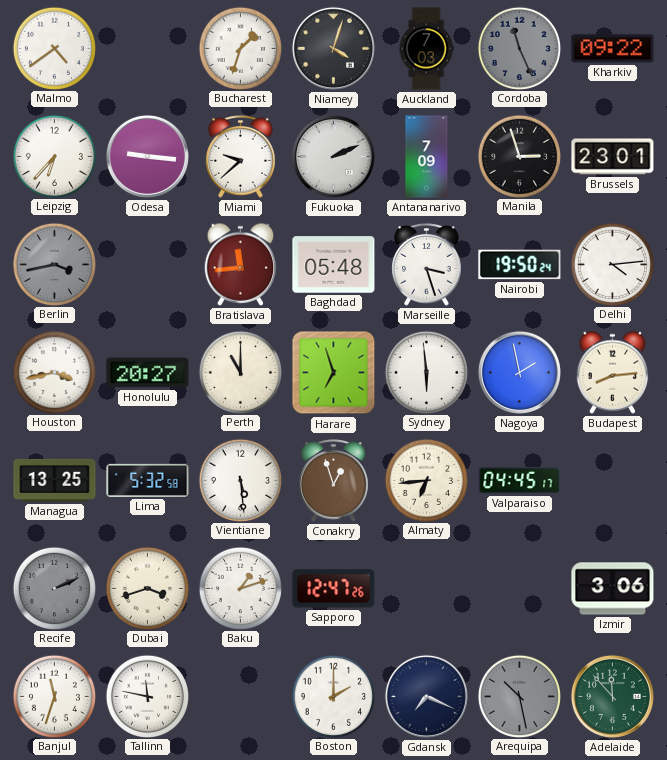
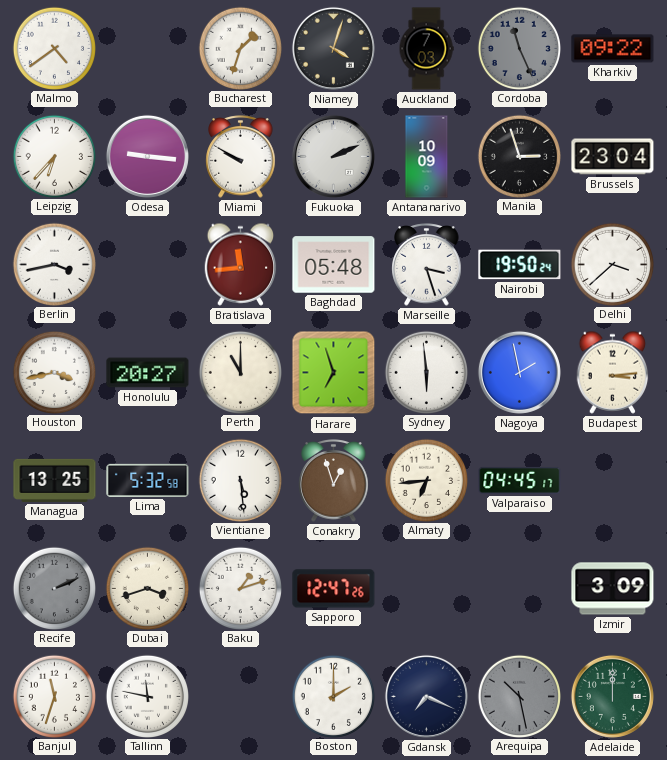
Miami: 9:38 -> 9:50
Antananarivo: 7:09 -> 10:09
Brussels: 23:01 -> 23:04
Berlin dial: grey -> white
Delhi: 4:14 -> 3:38
Budapest: 8:14 -> 3:14
Izmir: 3:06 -> 3:09
Adelaide: 11:53 -> 12:00
